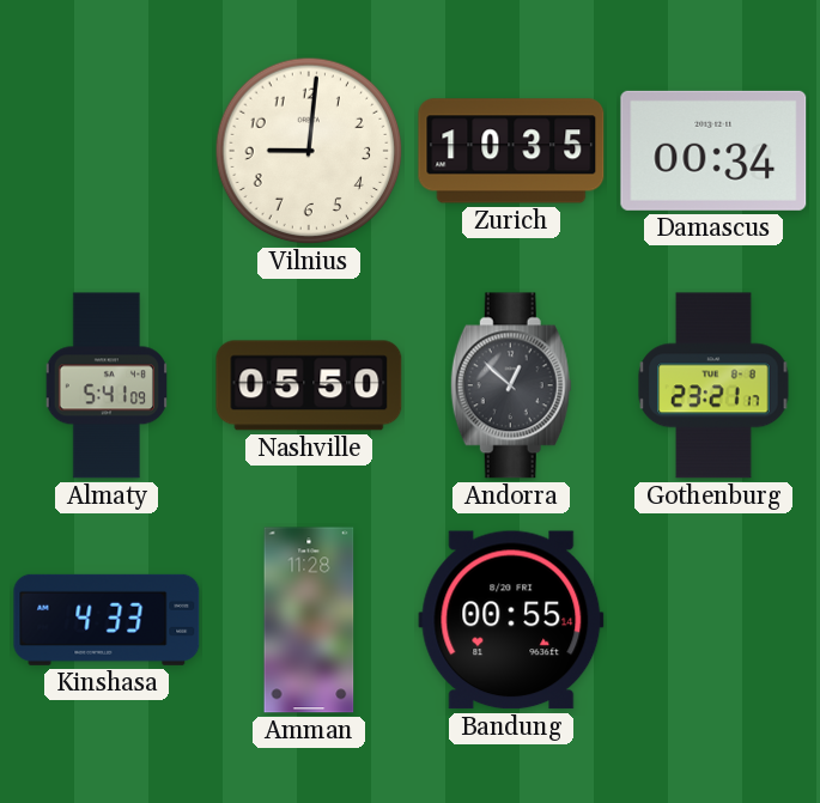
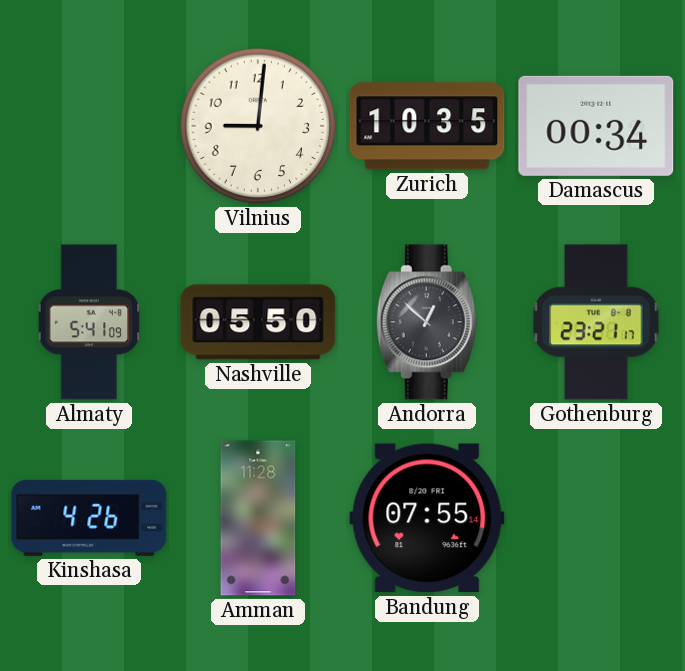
Kinshasa: 4:33 -> 4:26
Bandung: 00:55 -> 07:55
